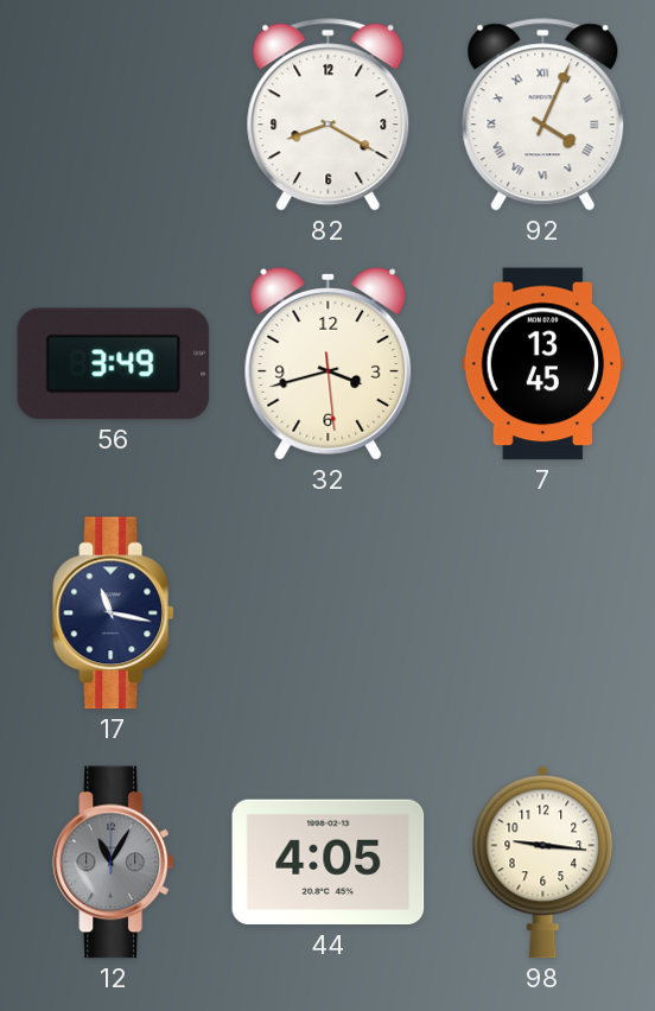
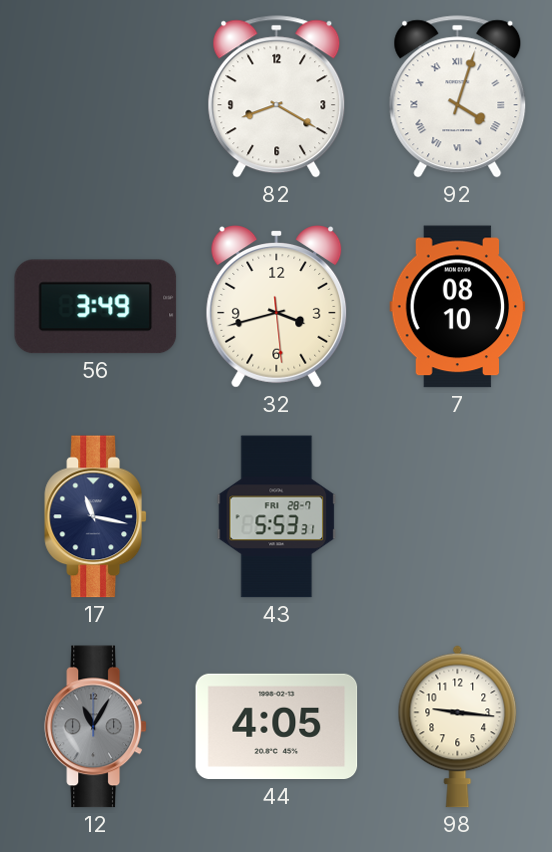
92: 4:04 -> 4:03
7: 13:45 -> 08:10
43: none -> 5:53
